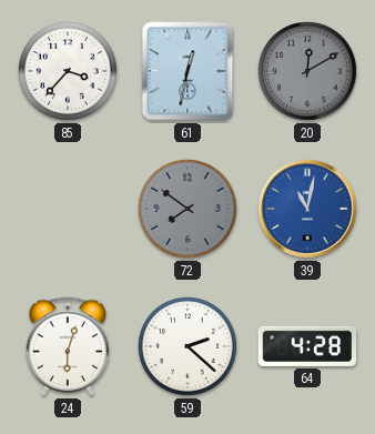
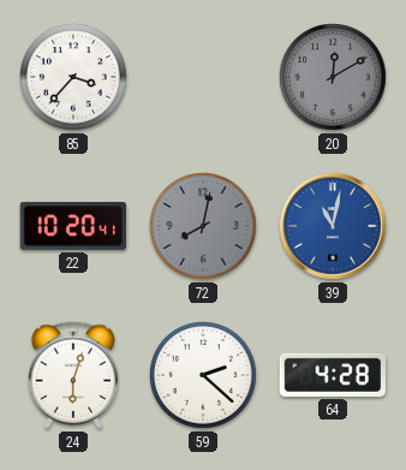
61: 12:32 -> none
22: none -> 10:20
72: 7:51 -> 8:02
